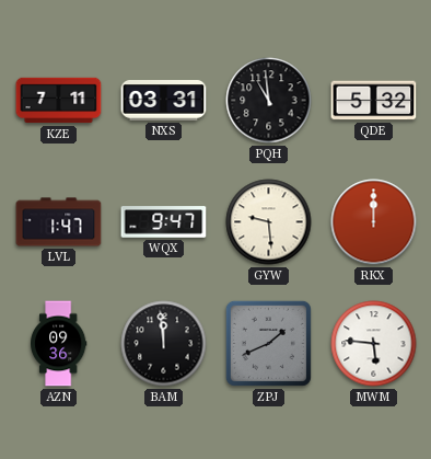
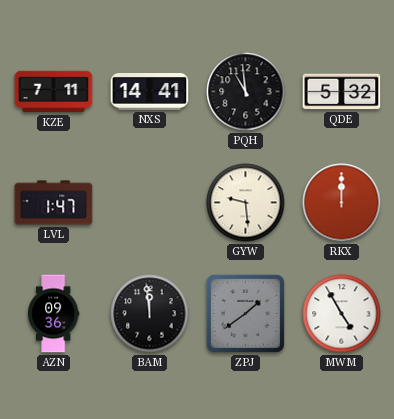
NXS: 03:31 -> 14:41
WQX: 9:47 -> none
ZPJ: 1:41 -> 1:39
MWM: 5:46 -> 4:55
